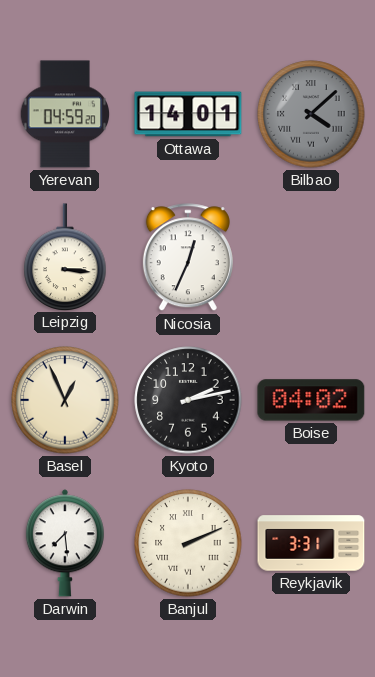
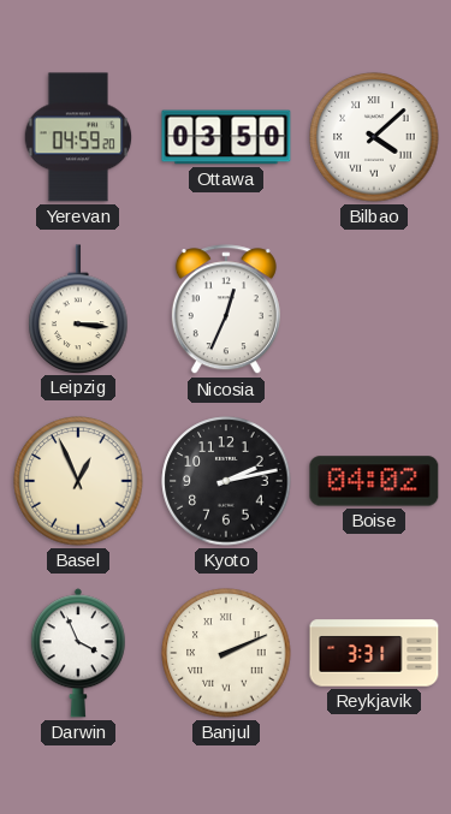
Ottawa: 14:01 -> 03:50
Bilbao dial: grey -> white
Darwin: 7:29 -> 3:56
